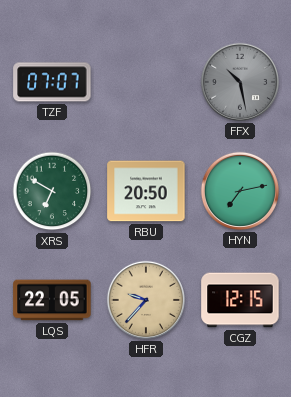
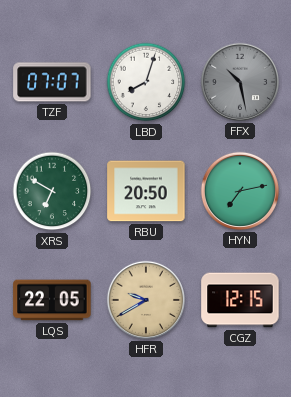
LBD: none -> 8:03
HFR: 9:37 -> 9:40
